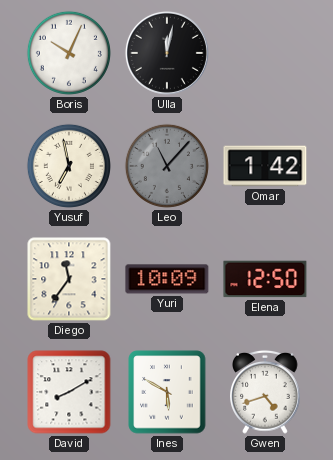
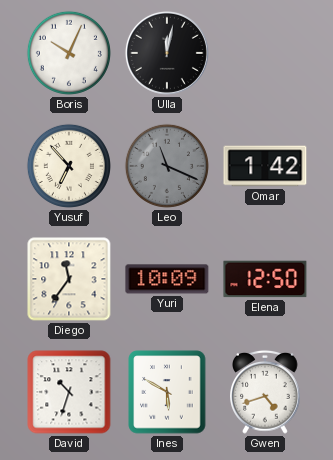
Yusuf: 6:58 -> 6:53
Leo: 11:07 -> 11:19
David: 8:10 -> 10:33
